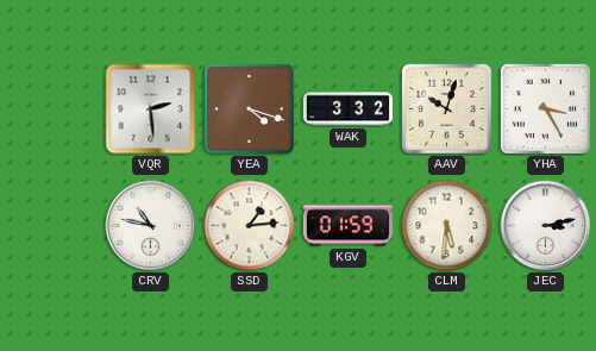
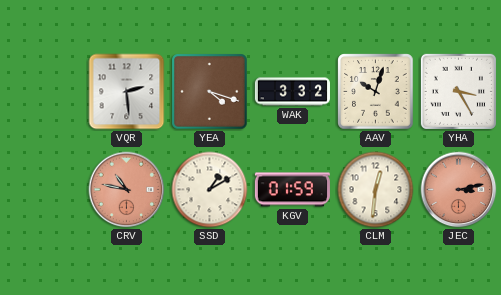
CRV dial: white -> salmon
SSD: 1:14 -> 1:10
CLM: 5:31 -> 12:31
JEC dial: white -> salmon
